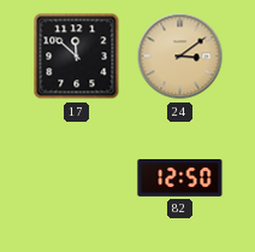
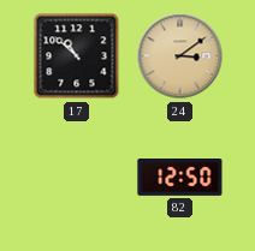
17: 11:52 -> 10:52
